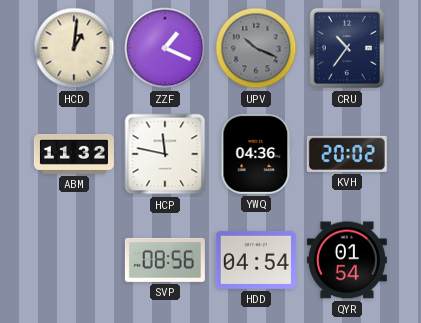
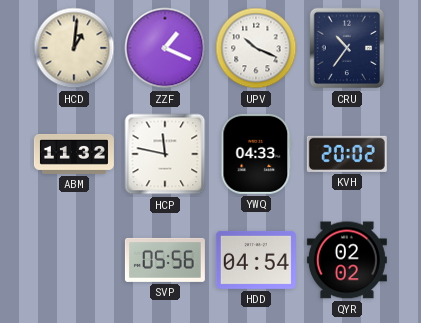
UPV dial: grey -> white
YWQ: 04:36 -> 04:33
SVP: 08:56 -> 05:56
QYR: 01:54 -> 02:02
